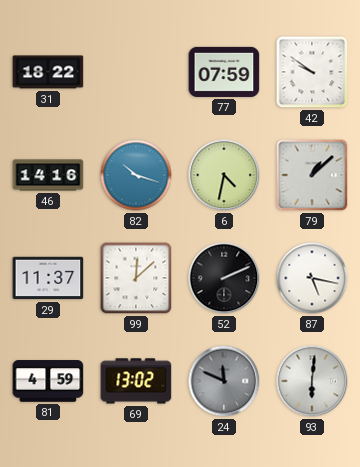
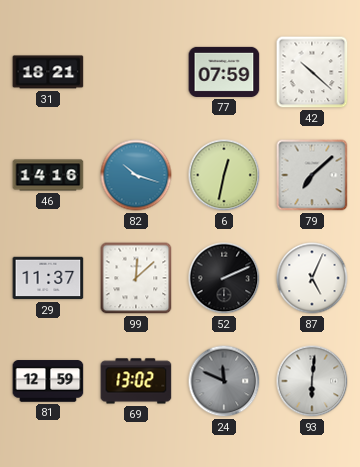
31: 18:22 -> 18:21
42: 9:51 -> 10:22
6: 4:32 -> 12:32
79: 1:08 -> 7:08
87: 5:17 -> 5:04
81: 4:59 -> 12:59
